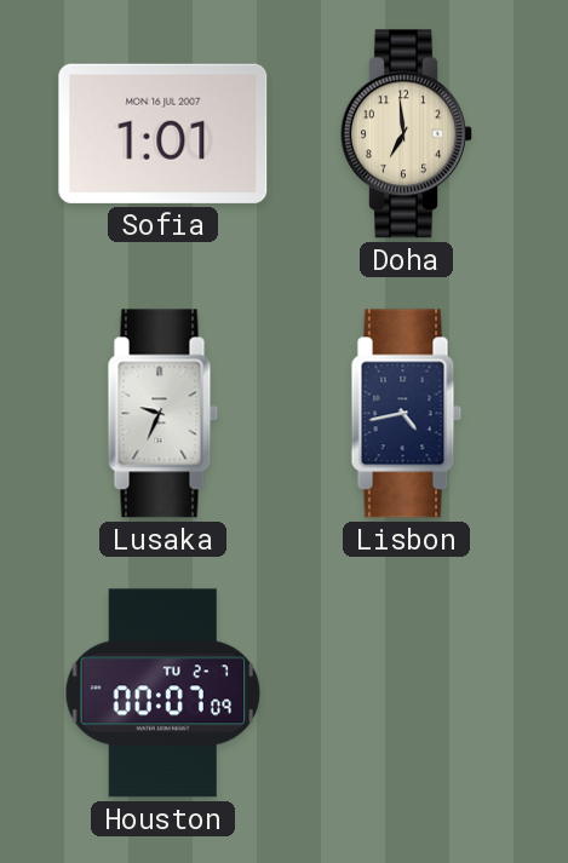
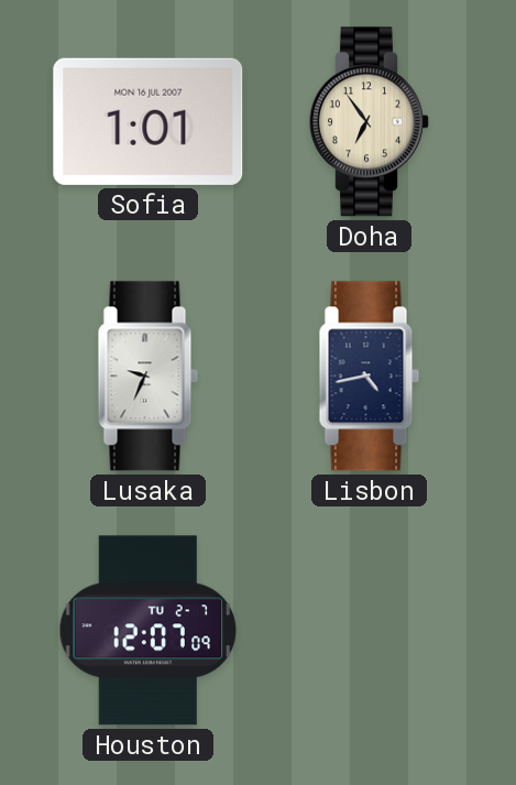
Doha: 6:59 -> 6:54
Houston: 00:07 -> 12:07
